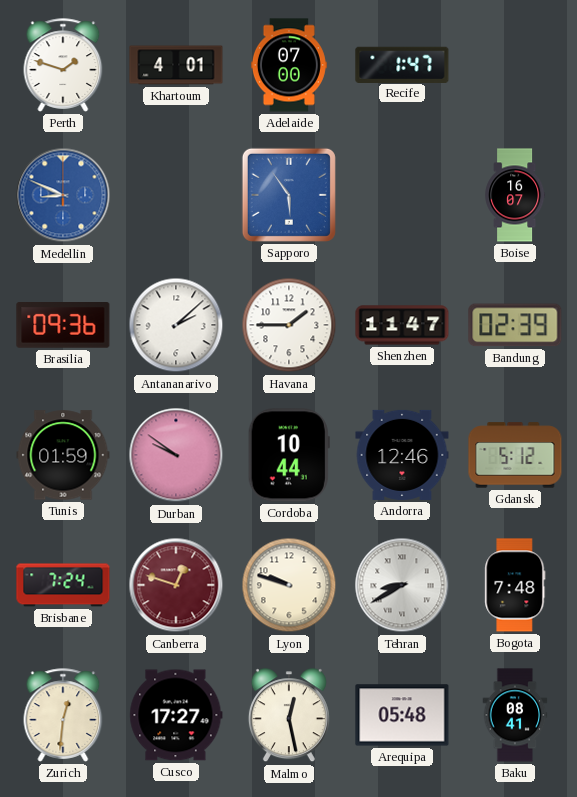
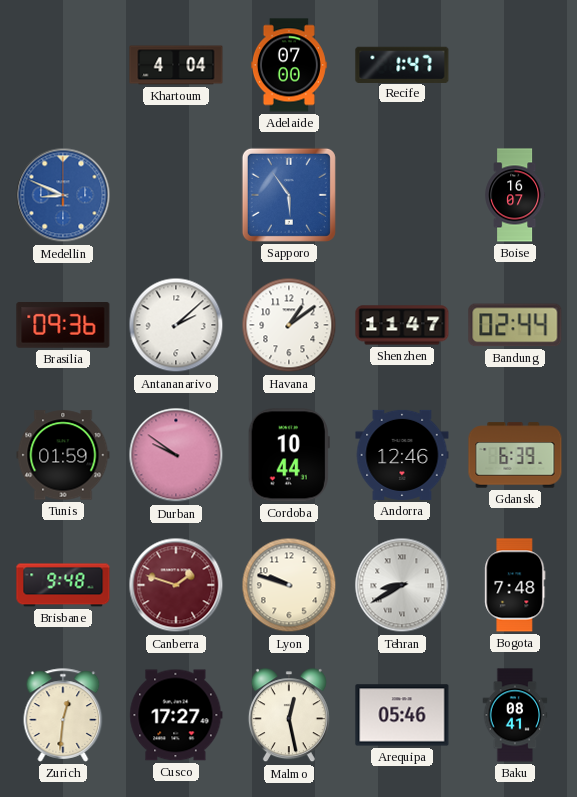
Perth: 1:48 -> none
Khartoum: 4:01 -> 4:04
Havana: 1:45 -> 1:09
Bandung: 02:39 -> 02:44
Gdansk: 5:12 -> 6:39
Brisbane: 7:24 -> 9:48
Canberra: 12:48 -> 1:48
Arequipa: 05:48 -> 05:46
